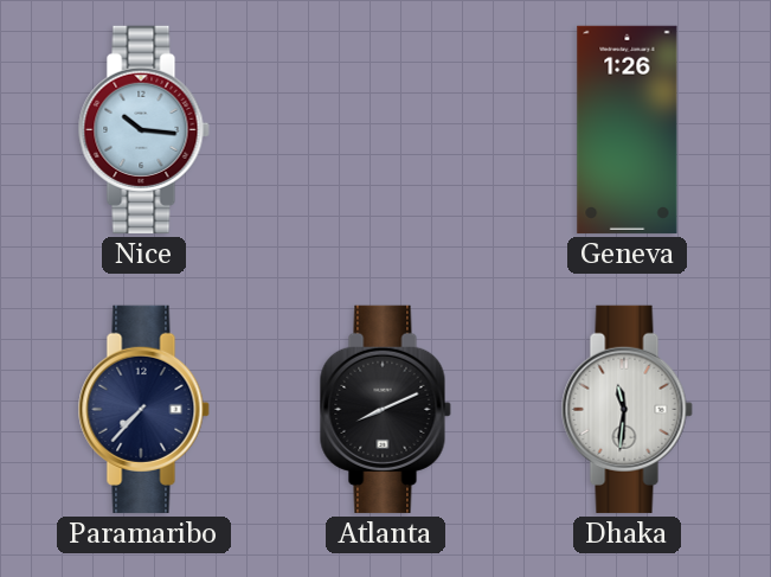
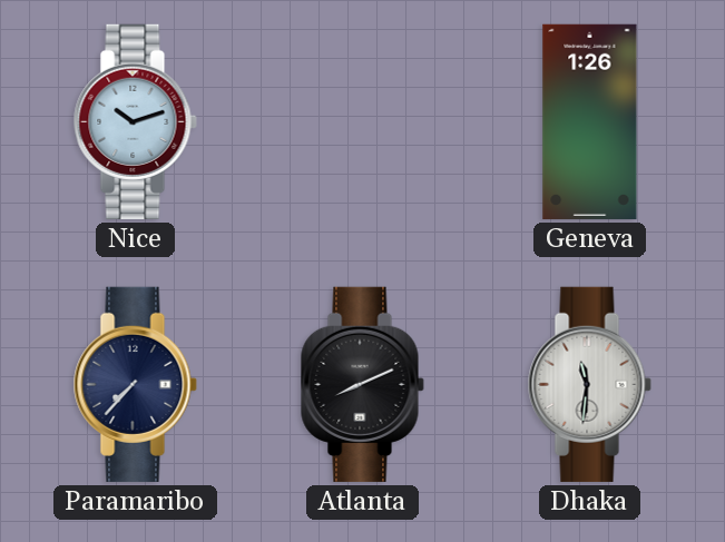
Nice: 10:16 -> 10:12
